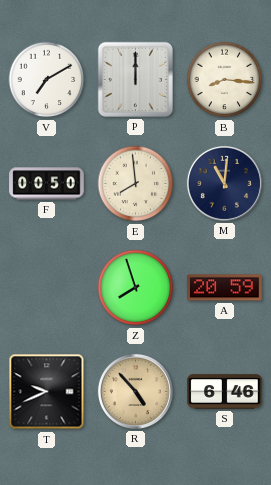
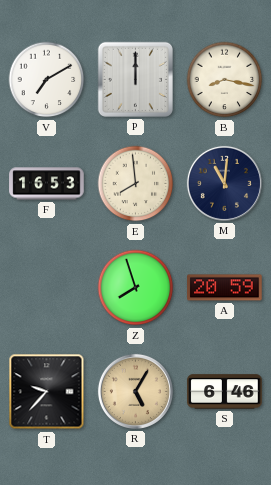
B: 8:16 -> 8:17
F: 00:50 -> 16:53
T: 9:41 -> 9:37
R: 4:53 -> 5:05
